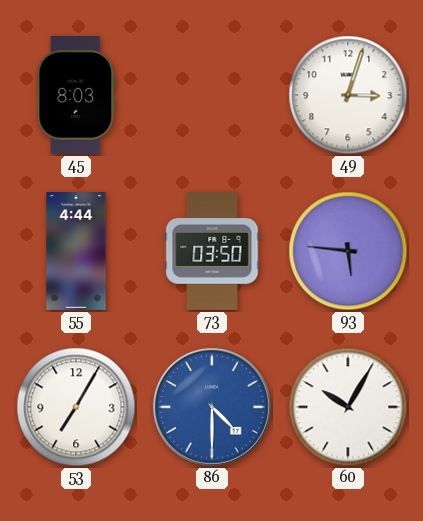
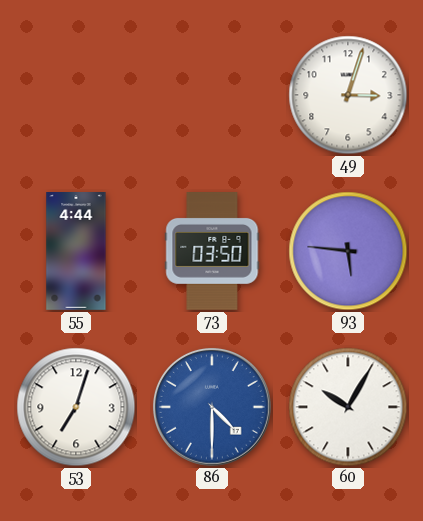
45: 8:03 -> none
53: 7:05 -> 7:03
